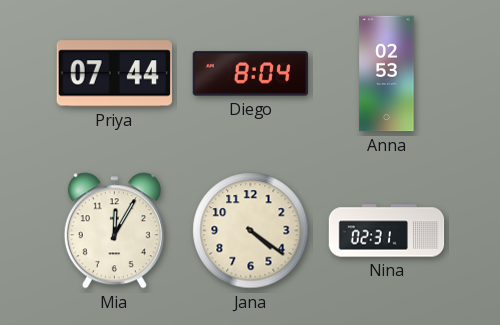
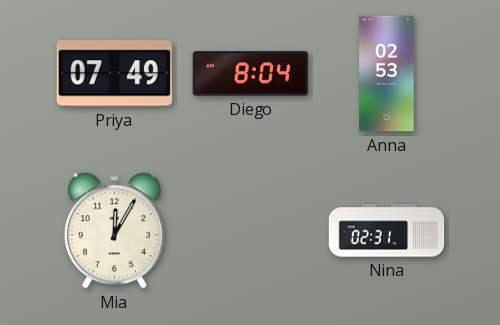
Priya: 07:44 -> 07:49
Jana: 4:21 -> none
